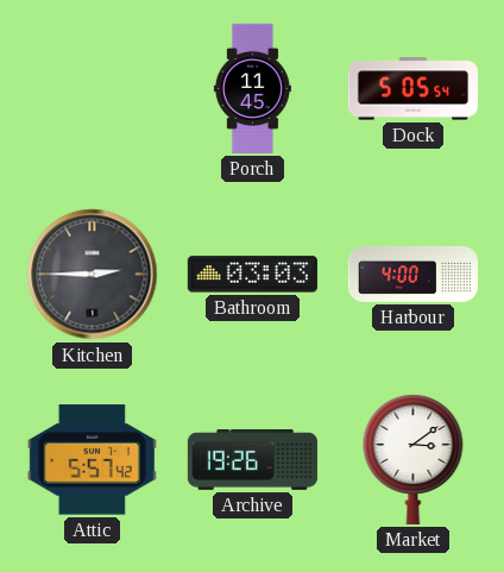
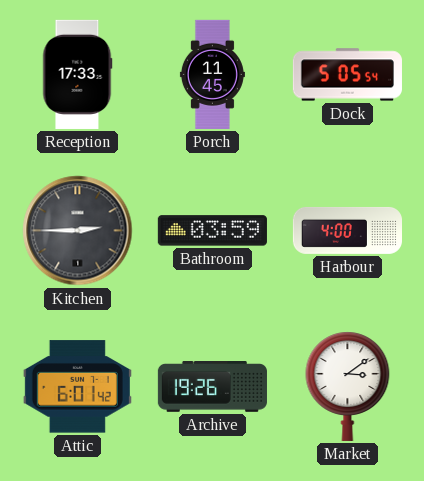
Reception: none -> 17:33
Bathroom: 03:03 -> 03:59
Attic: 5:57 -> 6:01
